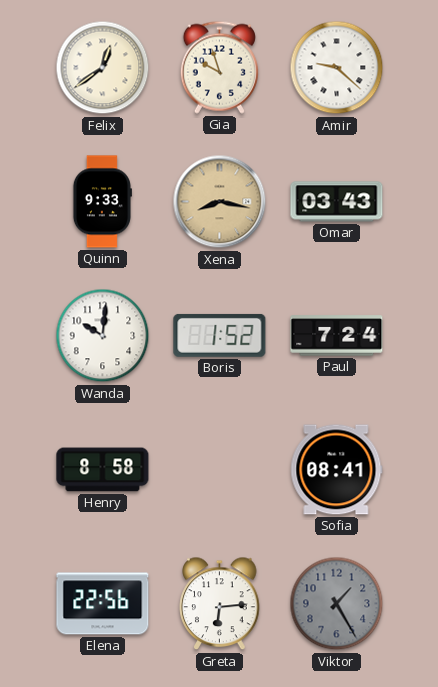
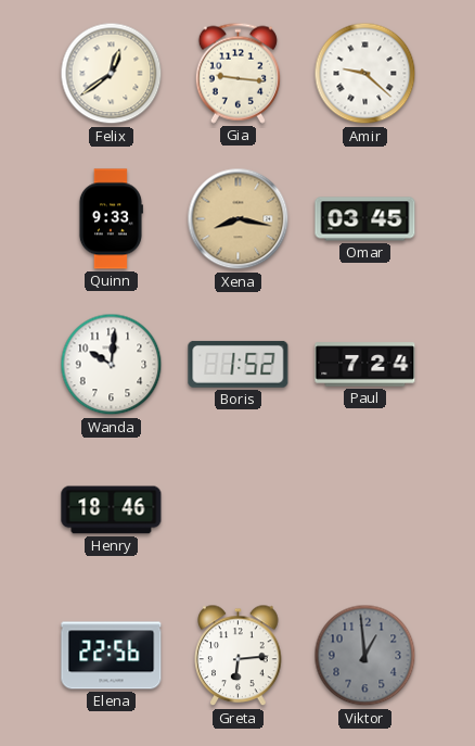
Gia: 9:57 -> 9:16
Omar: 03:43 -> 03:45
Henry: 8:58 -> 18:46
Sofia: 08:41 -> none
Viktor: 1:25 -> 12:59
